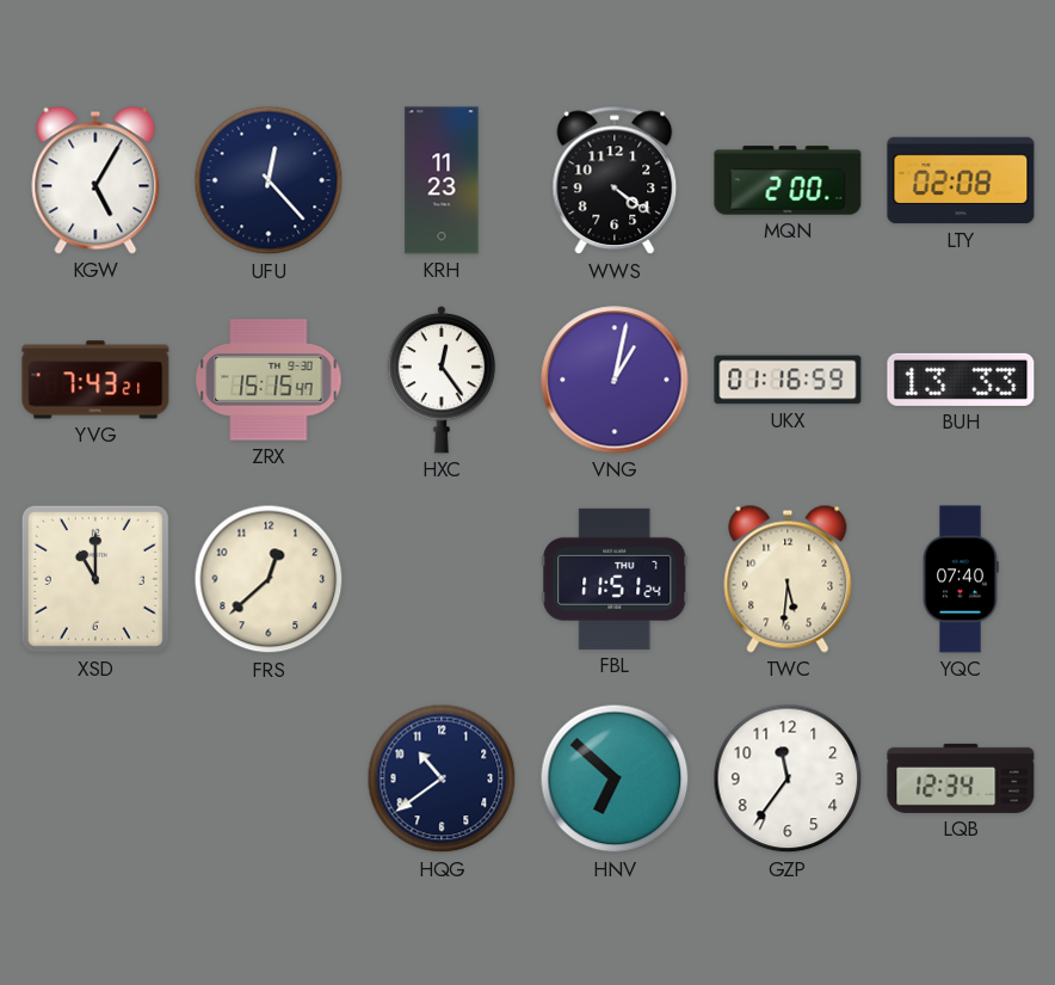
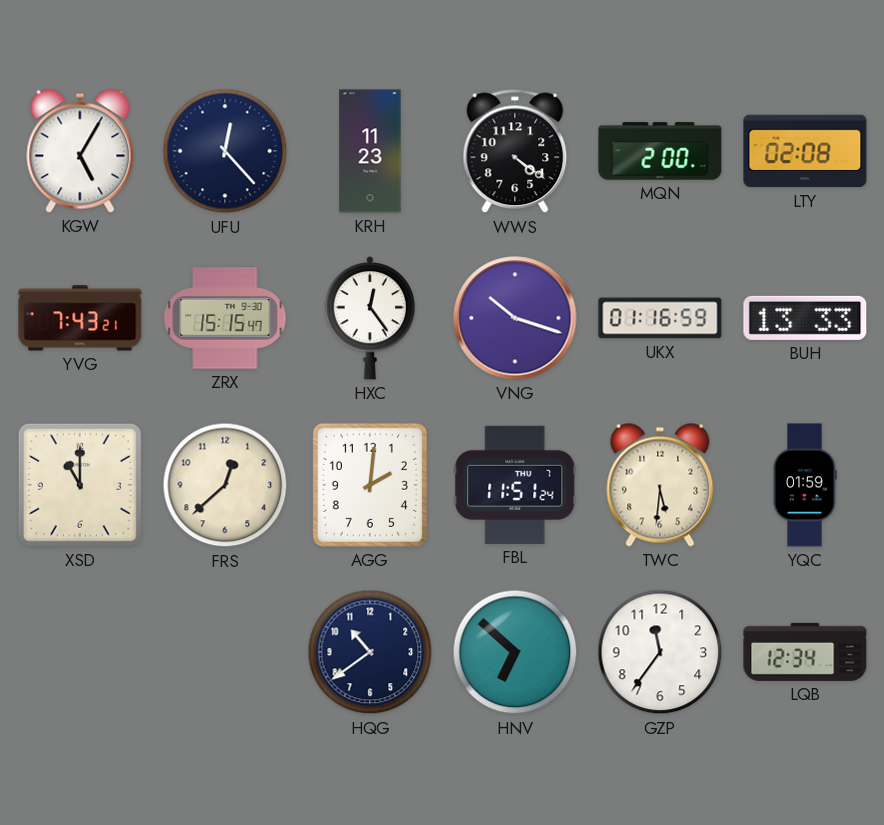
VNG: 1:02 -> 10:18
AGG: none -> 2:01
YQC: 07:40 -> 01:59
